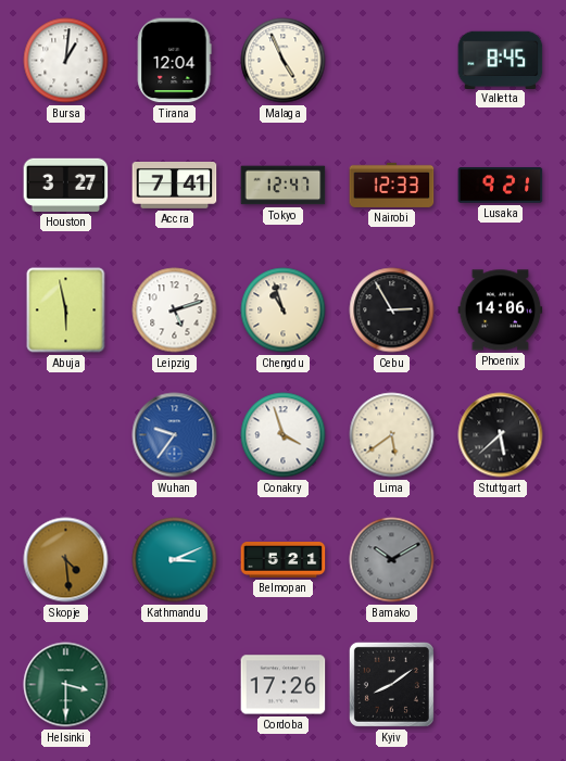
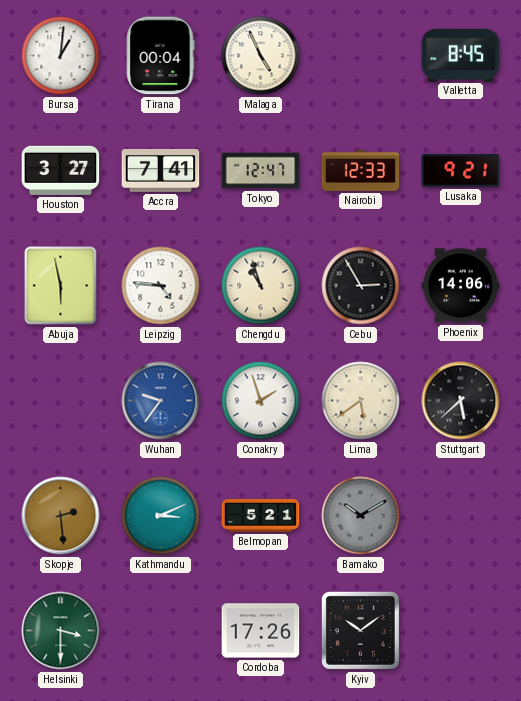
Tirana: 12:04 -> 00:04
Leipzig: 5:12 -> 4:46
Conakry: 3:57 -> 1:57
Skopje: 4:29 -> 2:29
Kyiv: 8:09 -> 10:09
